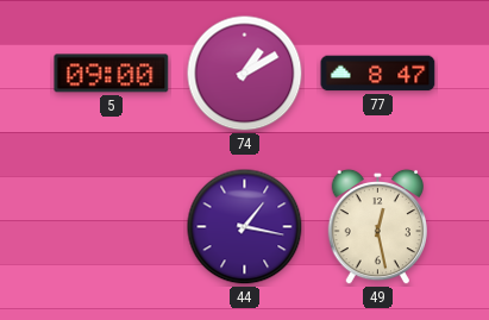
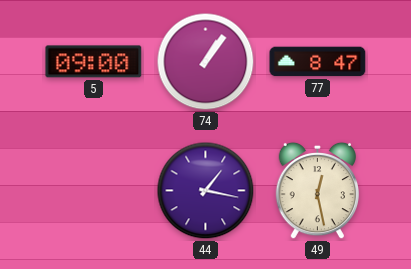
74: 1:10 -> 1:06
